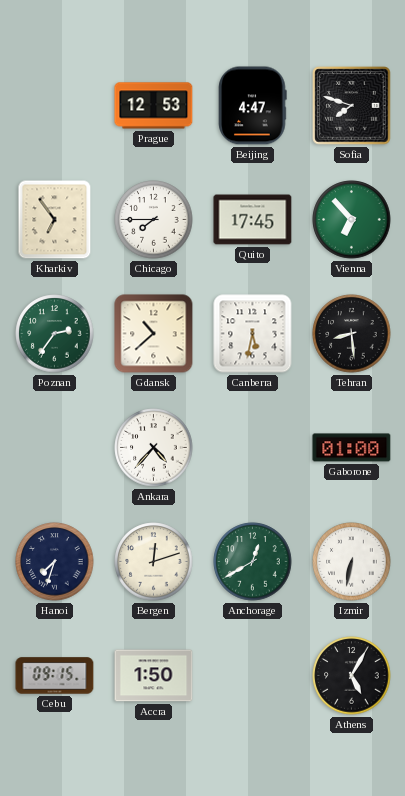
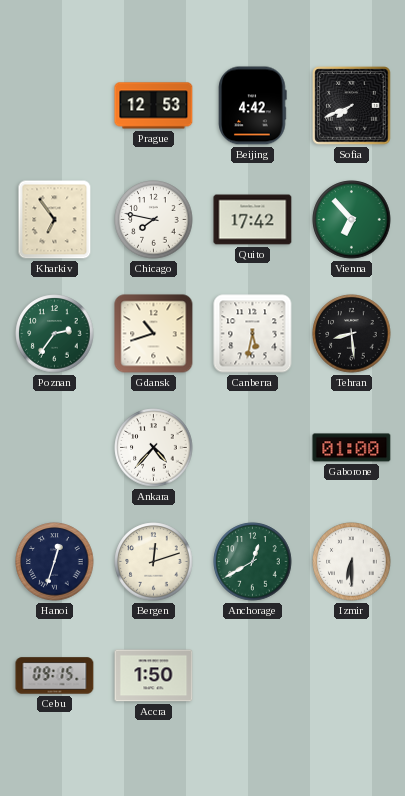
Beijing: 4:47 -> 4:42
Sofia: 7:48 -> 7:41
Chicago: 7:45 -> 7:47
Quito: 17:45 -> 17:42
Gdansk: 10:38 -> 10:42
Hanoi: 7:33 -> 12:33
Izmir: 6:32 -> 6:30
Athens: 5:05 -> none
